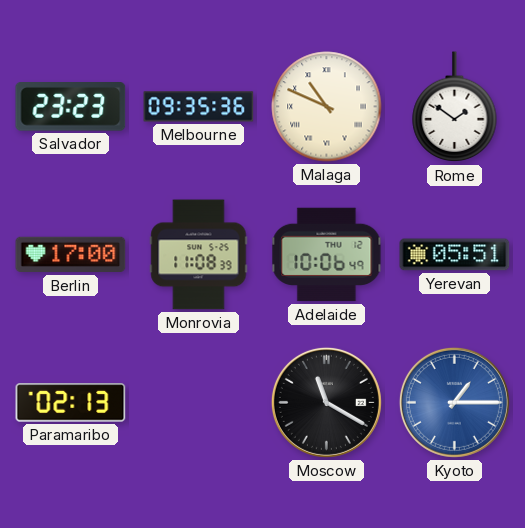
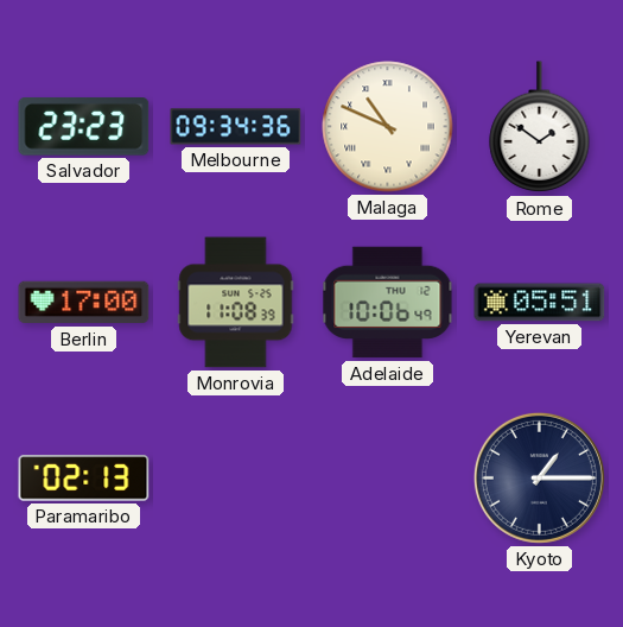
Melbourne: 09:35 -> 09:34
Moscow: 11:20 -> none
Kyoto dial: blue -> navy
